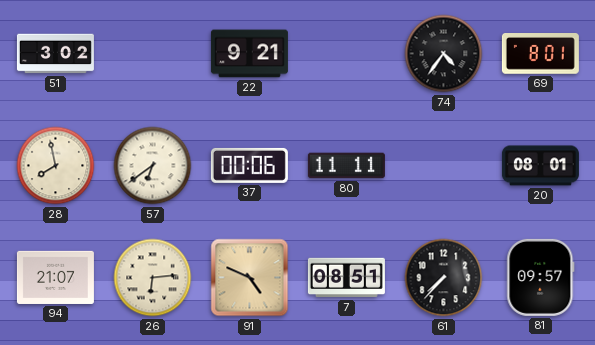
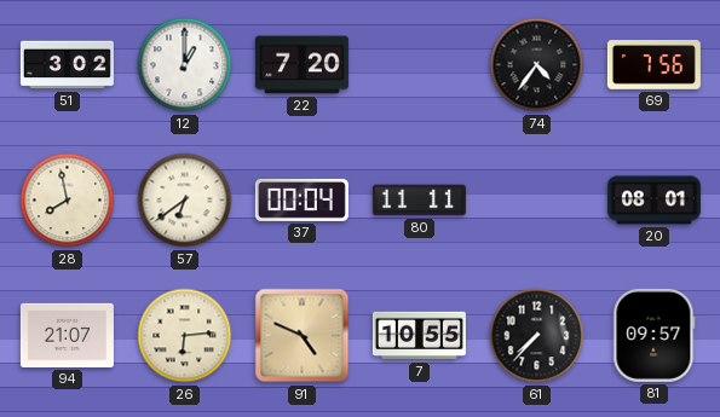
12: none -> 1:00
22: 9:21 -> 7:20
69: 8:01 -> 7:56
37: 00:06 -> 00:04
7: 08:51 -> 10:55
